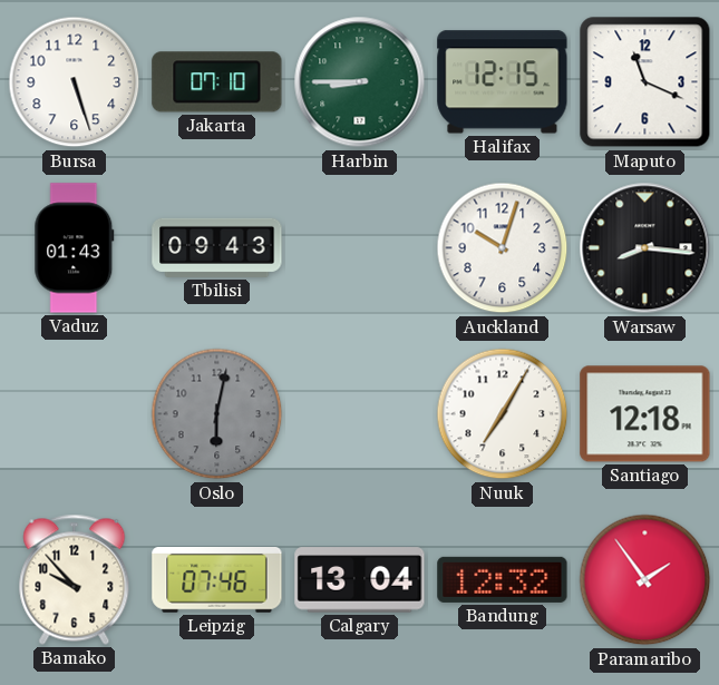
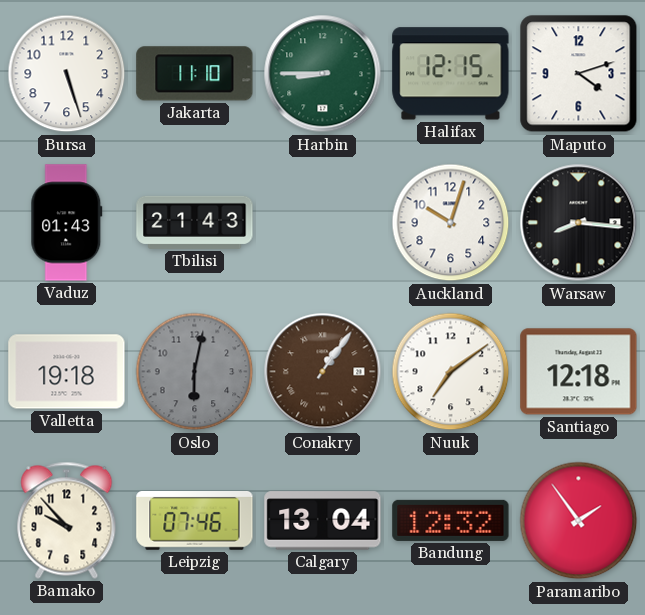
Jakarta: 07:10 -> 11:10
Maputo: 11:19 -> 4:12
Tbilisi: 09:43 -> 21:43
Valletta: none -> 19:18
Conakry: none -> 1:06
Nuuk: 7:05 -> 7:09
